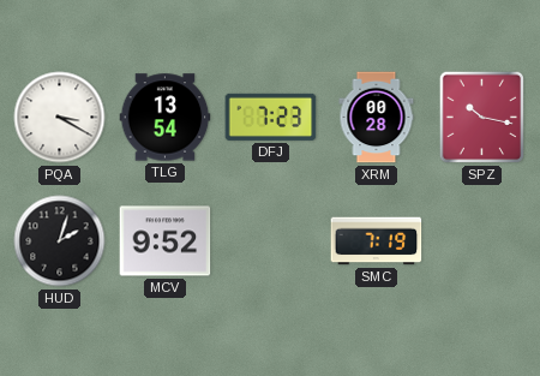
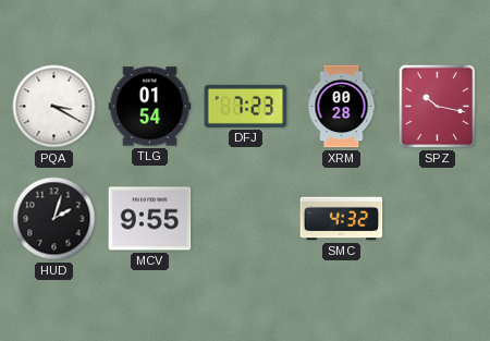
TLG: 13:54 -> 01:54
MCV: 9:52 -> 9:55
SMC: 7:19 -> 4:32
